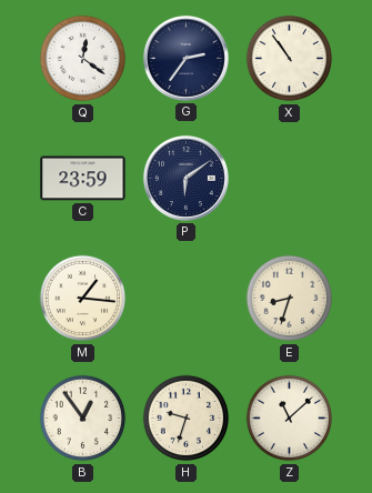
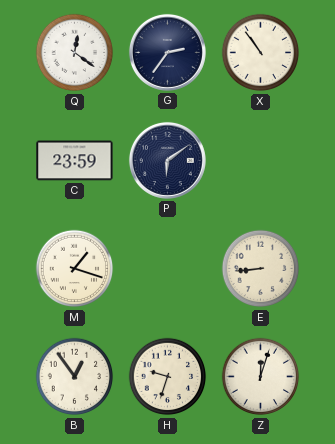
M: 1:16 -> 1:18
E: 8:33 -> 8:44
Z: 11:08 -> 12:03
